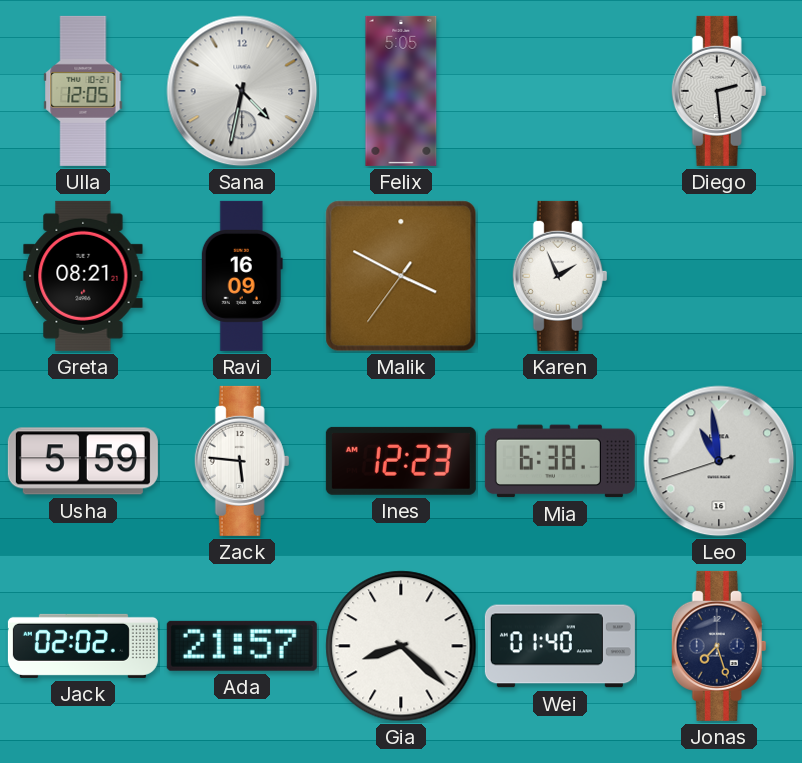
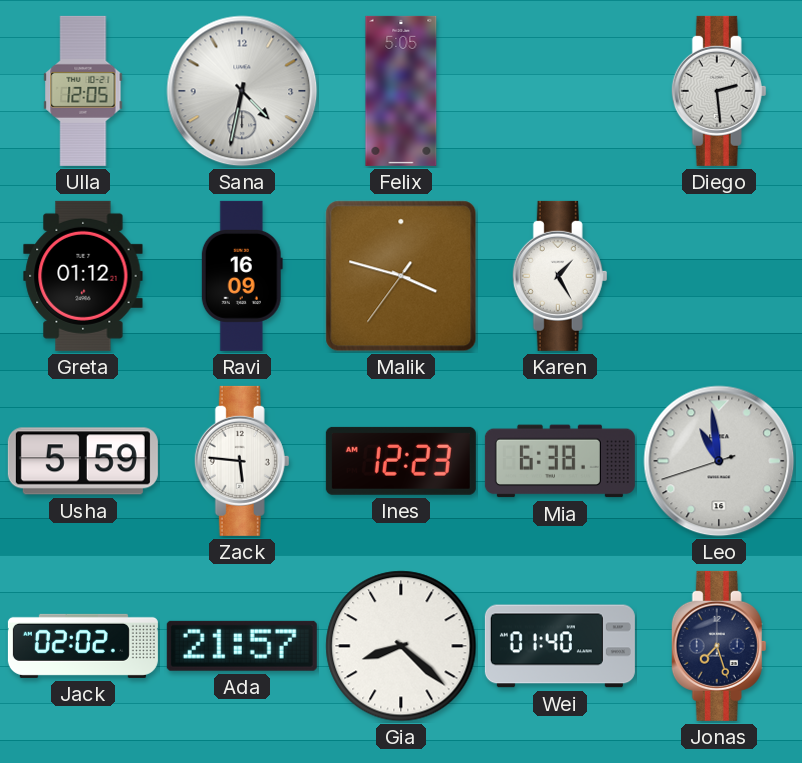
Greta: 08:21 -> 01:12
Malik: 3:49 -> 3:47
Karen: 1:56 -> 1:25
